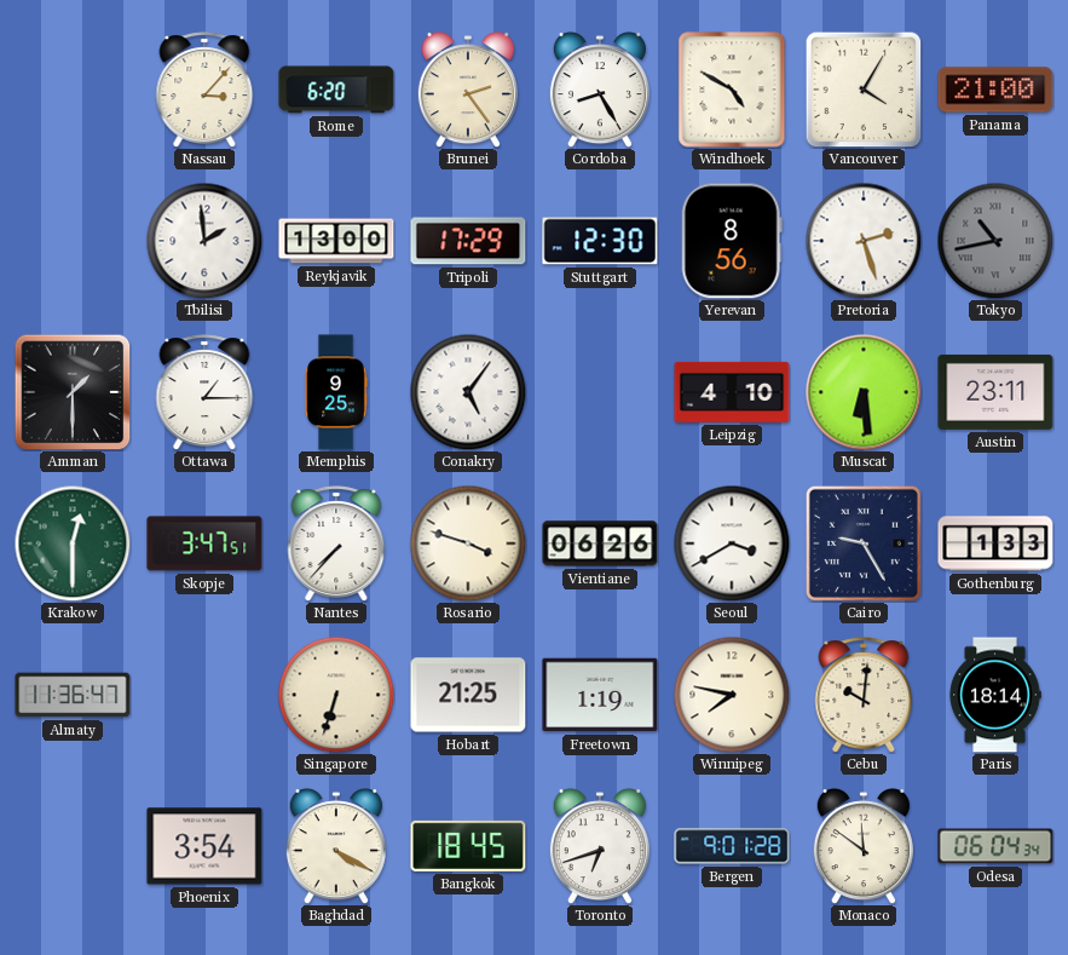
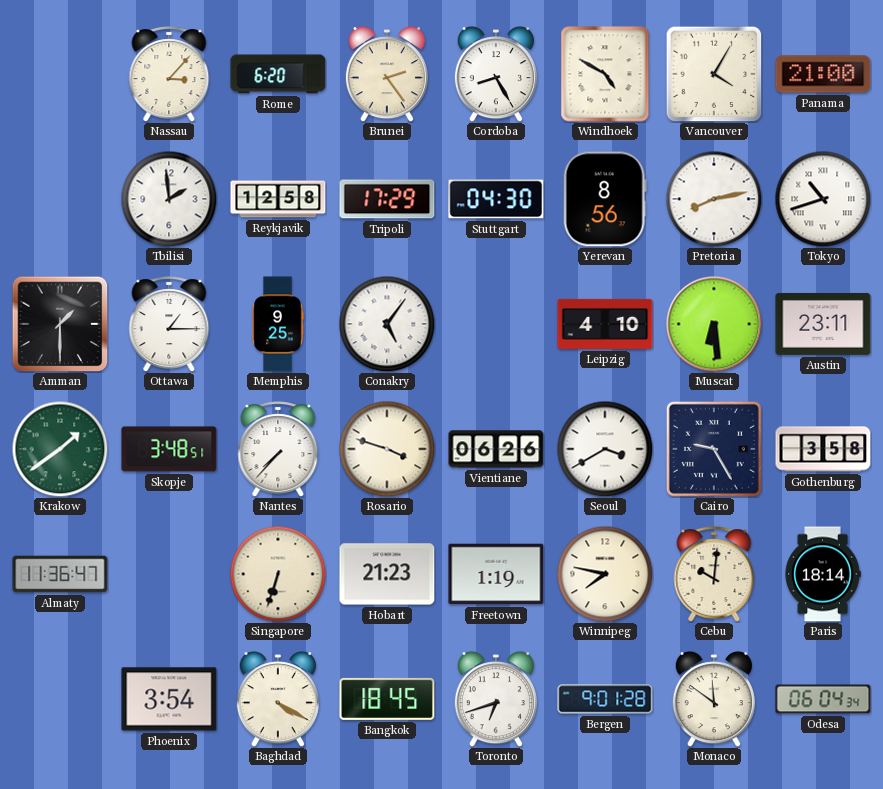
Reykjavik: 13:00 -> 12:58
Stuttgart: 12:30 -> 04:30
Pretoria: 2:27 -> 8:13
Tokyo: 10:43 -> 10:42
Tokyo dial: grey -> white
Krakow: 12:30 -> 1:39
Skopje: 3:47 -> 3:48
Gothenburg: 1:33 -> 3:58
Hobart: 21:25 -> 21:23
